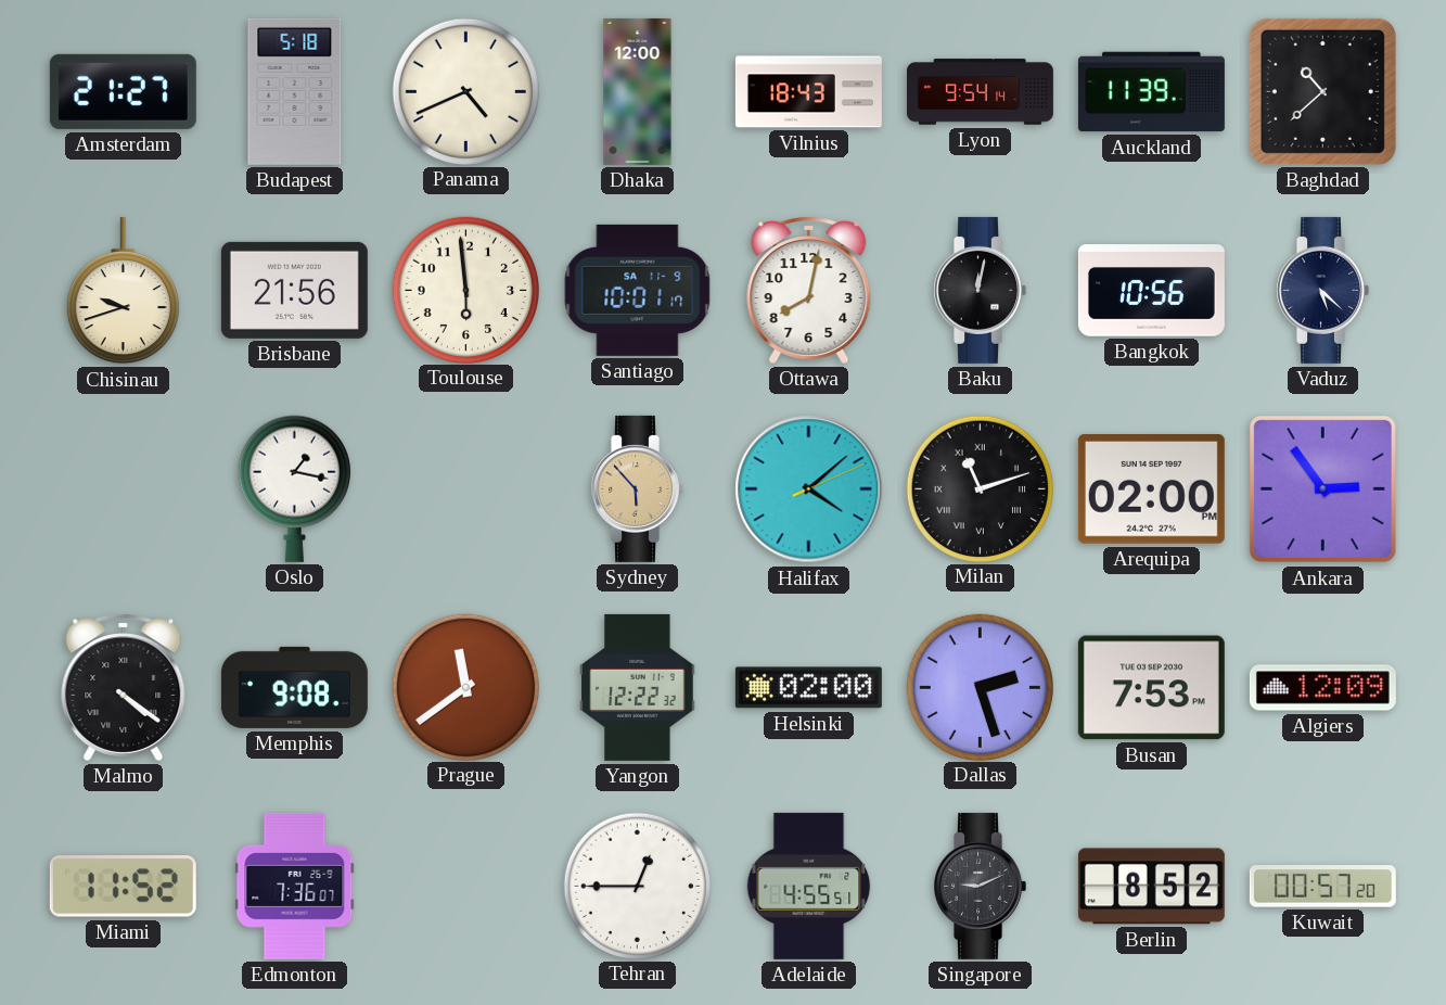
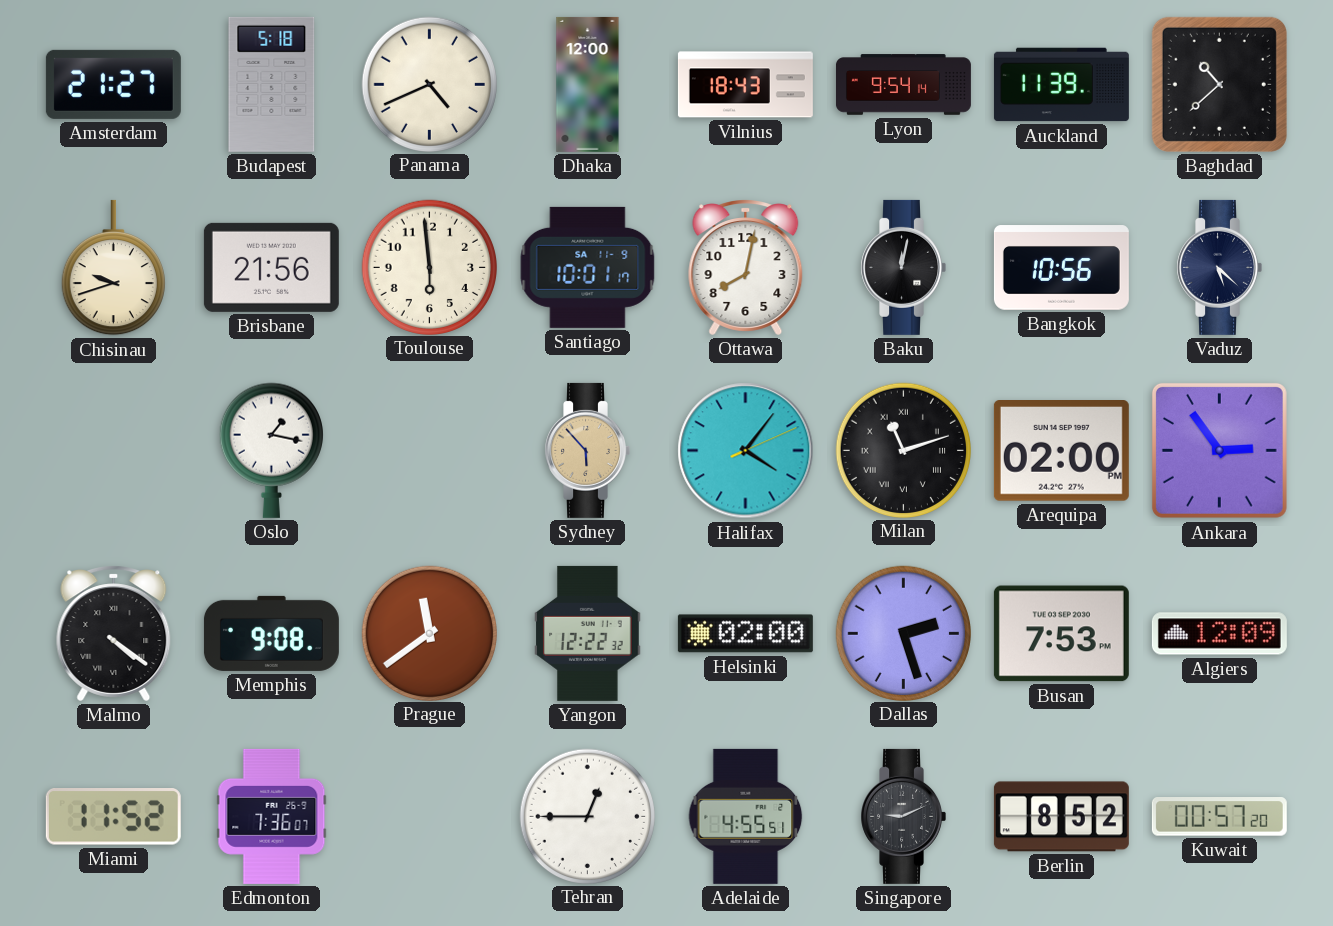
Halifax: 4:08 -> 4:06
